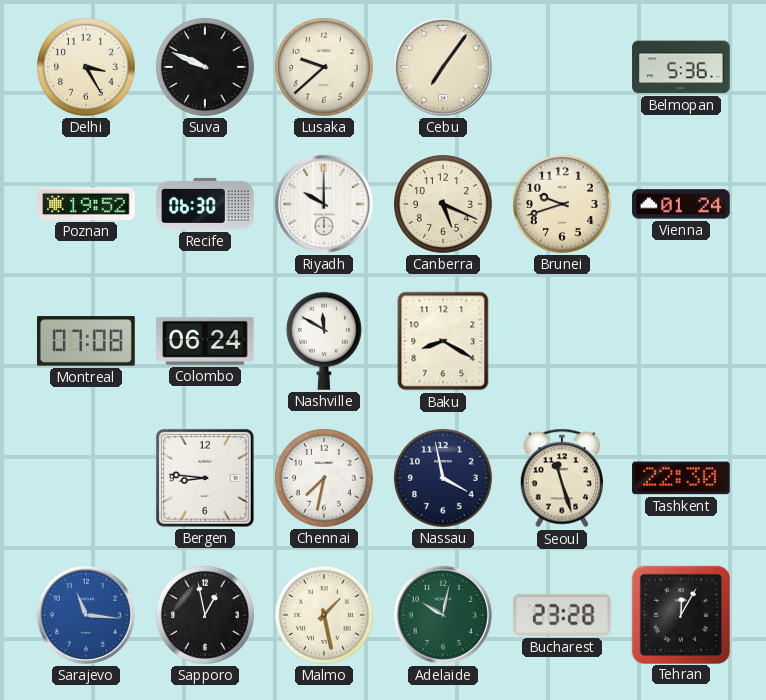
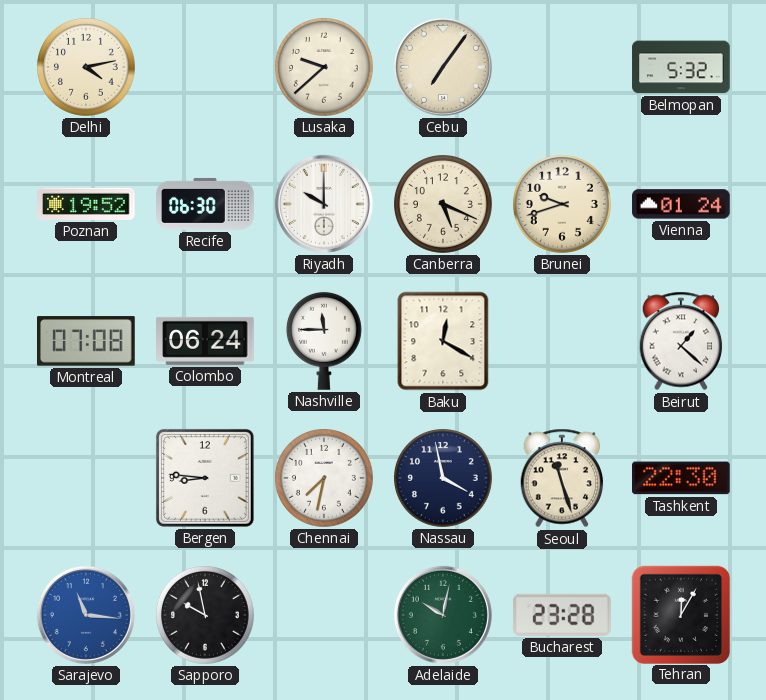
Delhi: 3:25 -> 4:13
Suva: 9:49 -> none
Belmopan: 5:36 -> 5:32
Nashville: 11:50 -> 11:45
Baku: 8:20 -> 12:20
Beirut: none -> 1:22
Sapporo: 12:58 -> 9:58
Malmo: 1:28 -> none
